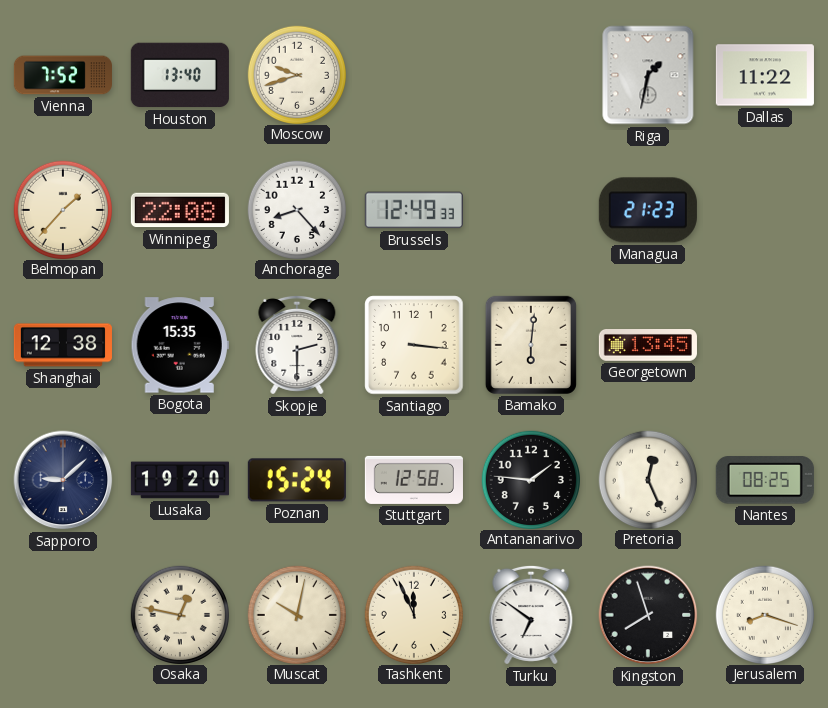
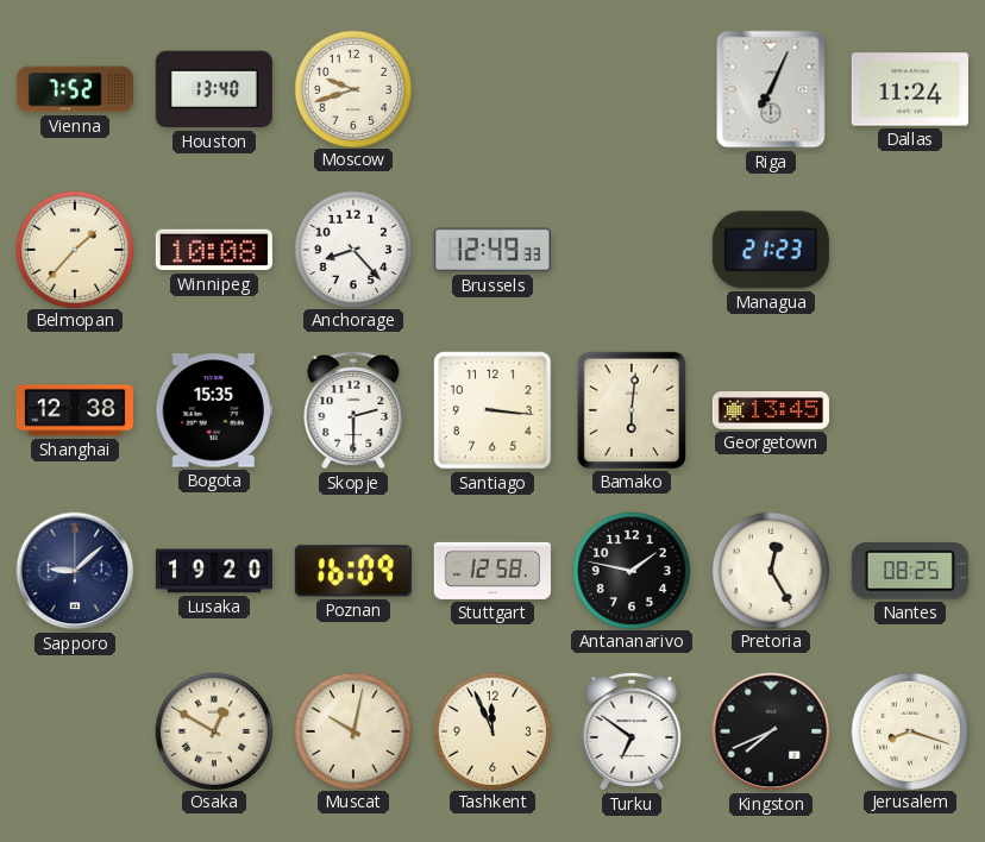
Riga: 1:32 -> 7:04
Dallas: 11:22 -> 11:24
Winnipeg: 22:08 -> 10:08
Poznan: 15:24 -> 16:09
Antananarivo: 1:46 -> 1:47
Pretoria: 12:26 -> 12:25
Osaka: 12:47 -> 12:50
Kingston: 7:57 -> 7:41
